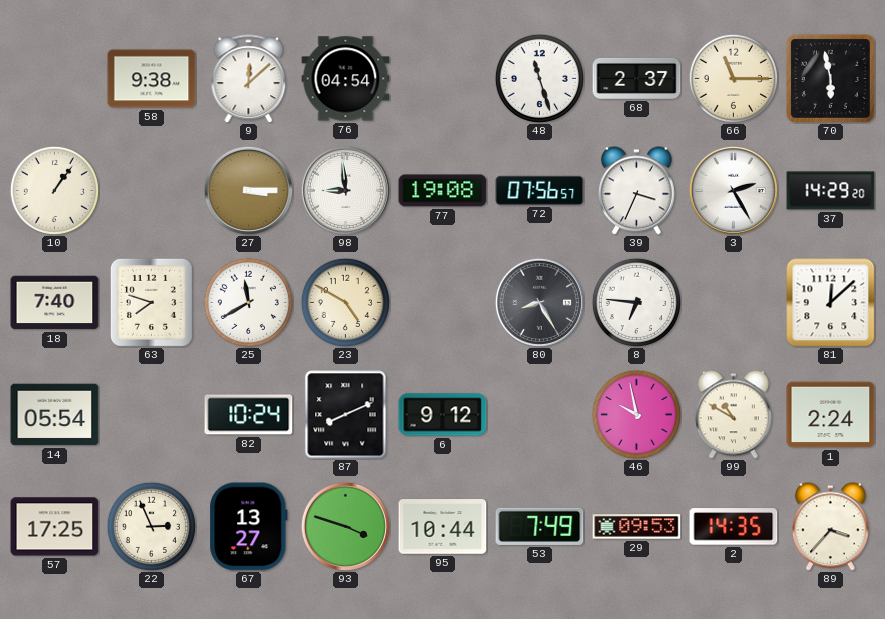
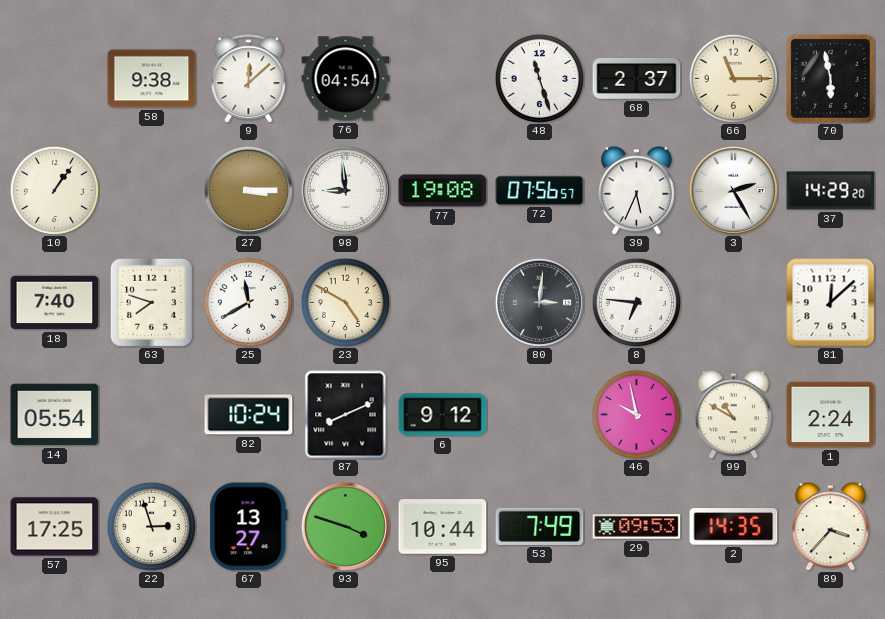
39: 3:34 -> 5:34
80: 8:25 -> 3:01
22: 2:56 -> 2:57
